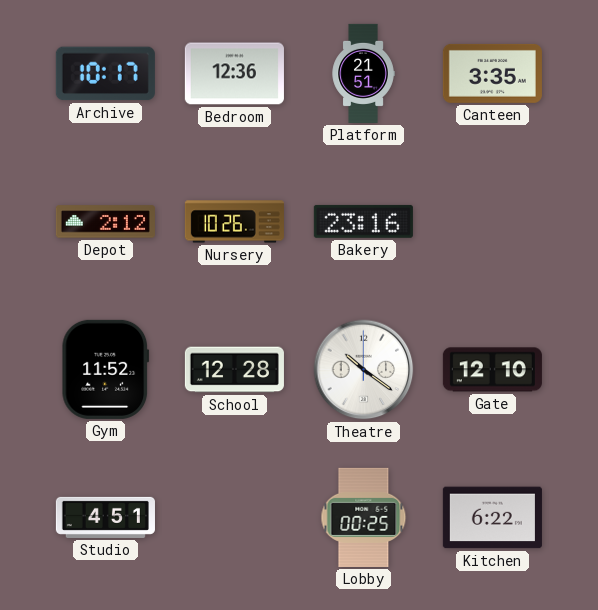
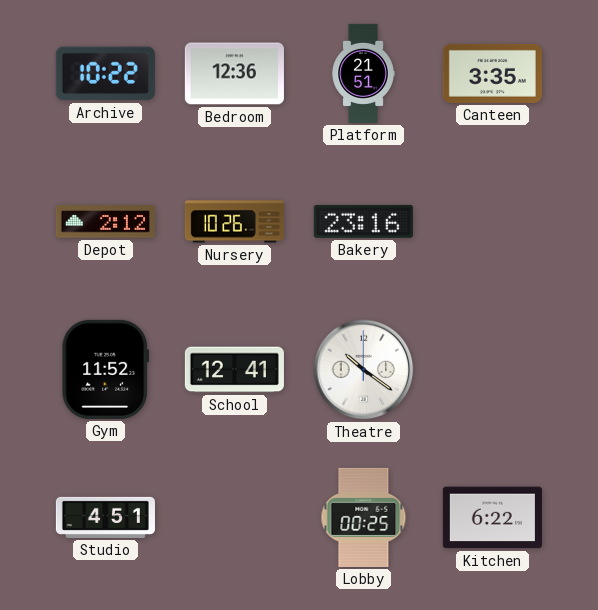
Archive: 10:17 -> 10:22
School: 12:28 -> 12:41
Gate: 12:10 -> none
